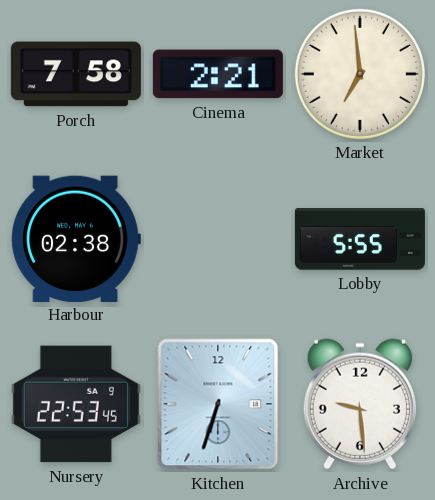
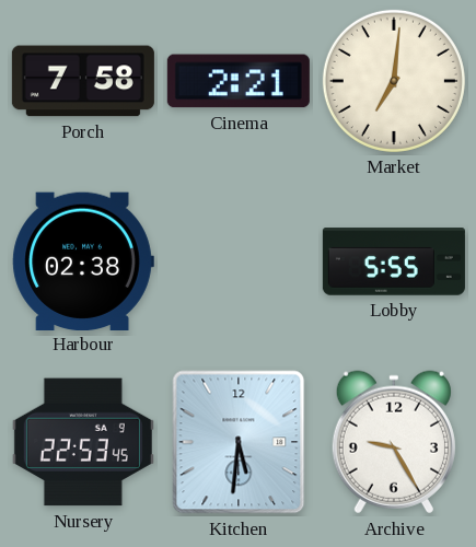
Market: 6:59 -> 7:01
Kitchen: 6:33 -> 5:31
Archive: 9:29 -> 9:25
